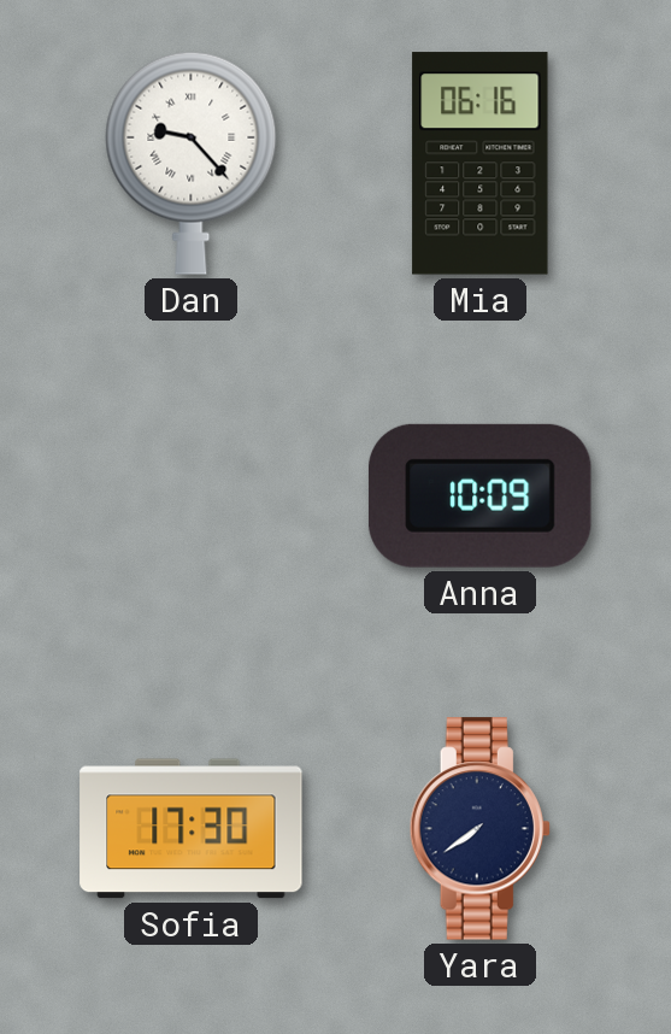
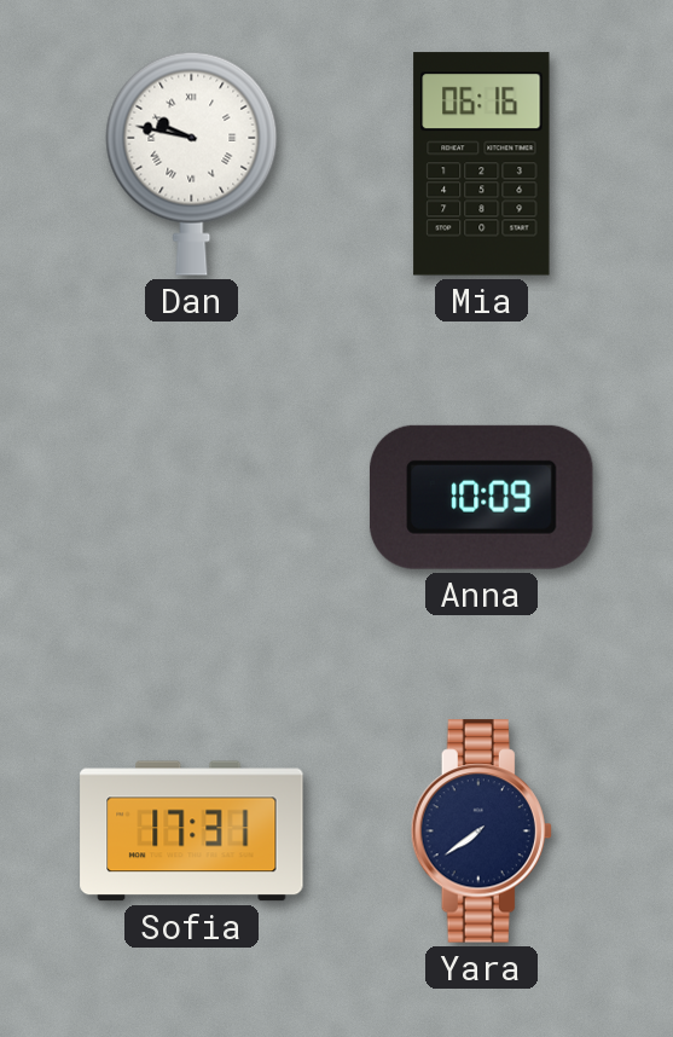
Dan: 9:23 -> 9:47
Sofia: 17:30 -> 17:31
